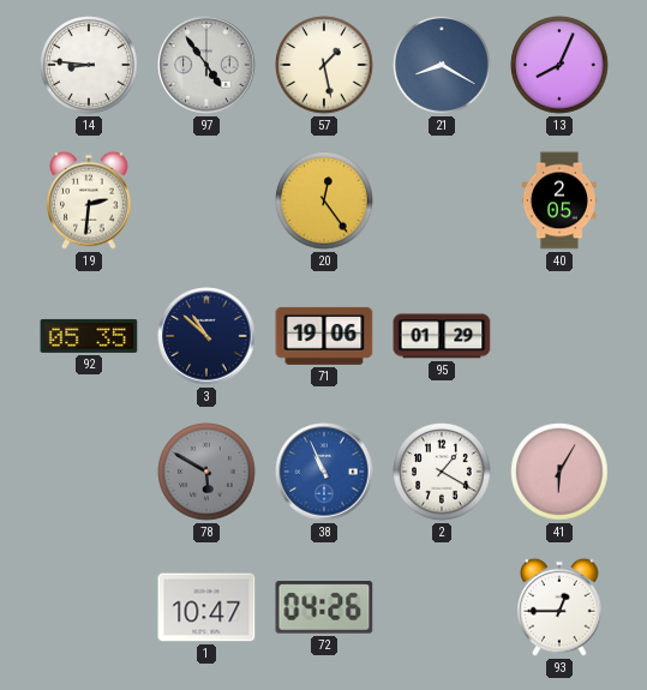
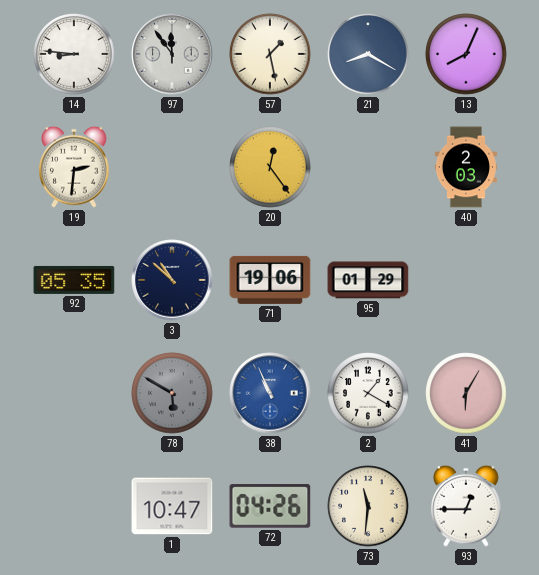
97: 4:54 -> 11:54
40: 2:05 -> 2:03
73: none -> 11:31
